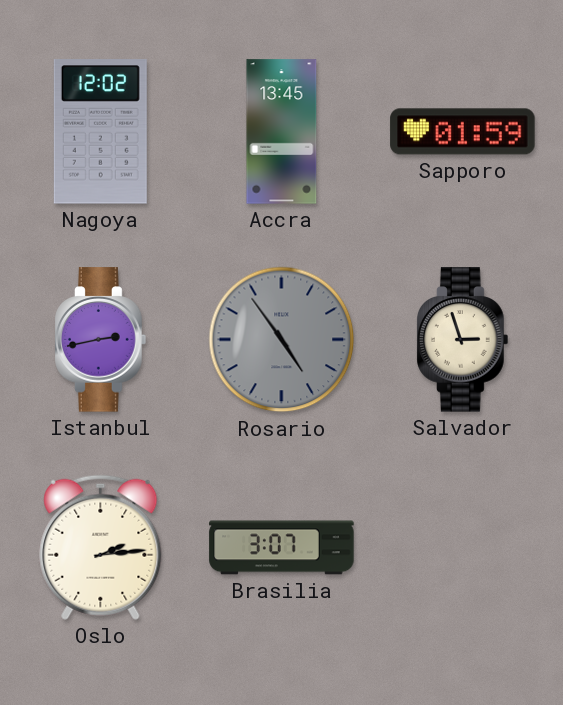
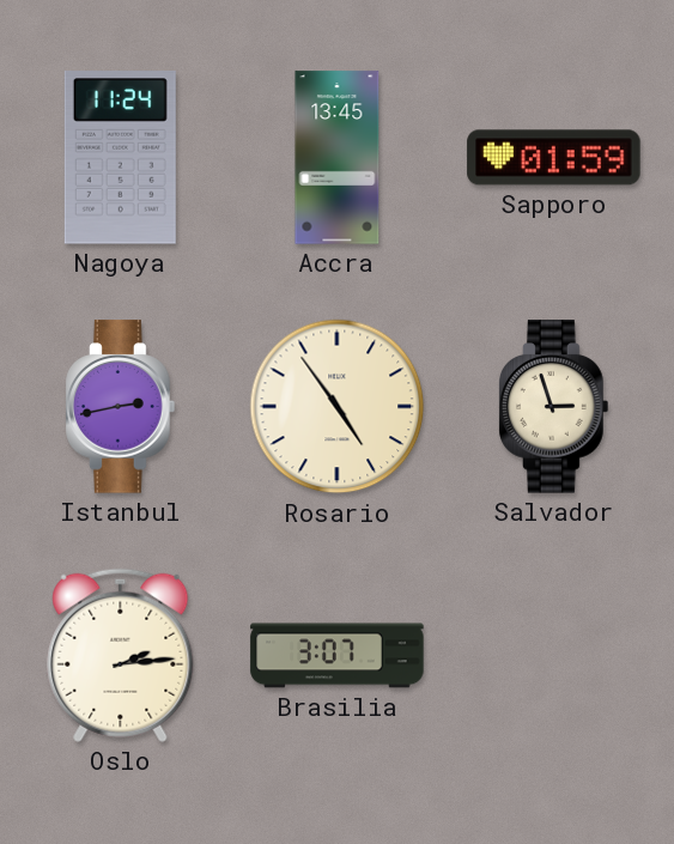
Nagoya: 12:02 -> 11:24
Rosario dial: grey -> cream
